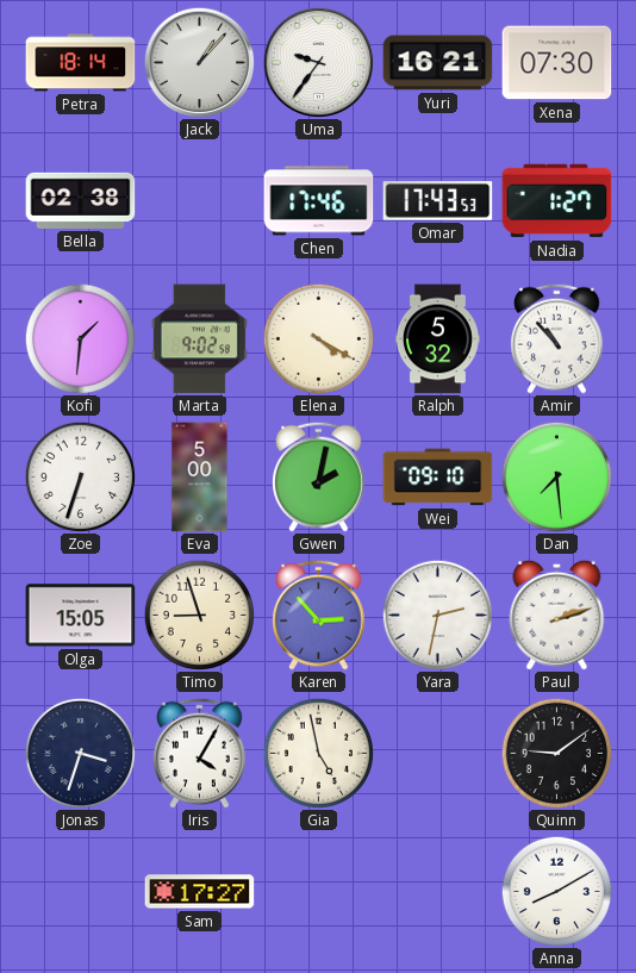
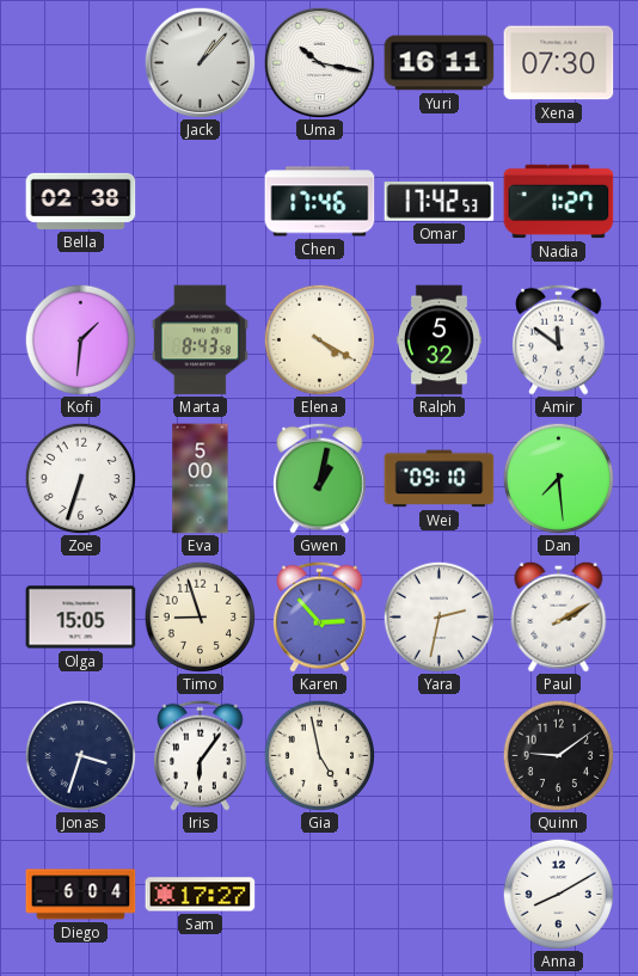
Petra: 18:14 -> none
Uma: 9:36 -> 10:17
Yuri: 16:21 -> 16:11
Omar: 17:43 -> 17:42
Marta: 9:02 -> 8:43
Amir: 10:53 -> 11:51
Gwen: 2:02 -> 1:02
Paul: 2:12 -> 2:10
Iris: 4:05 -> 6:06
Diego: none -> 6:04
